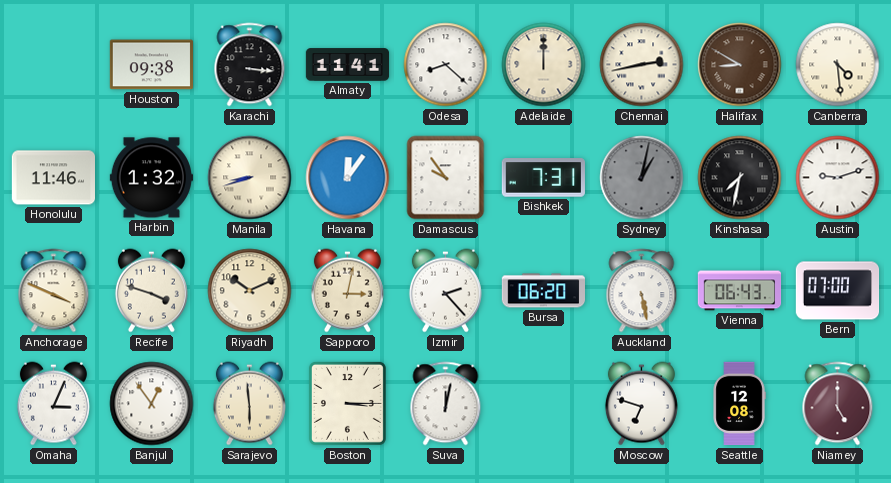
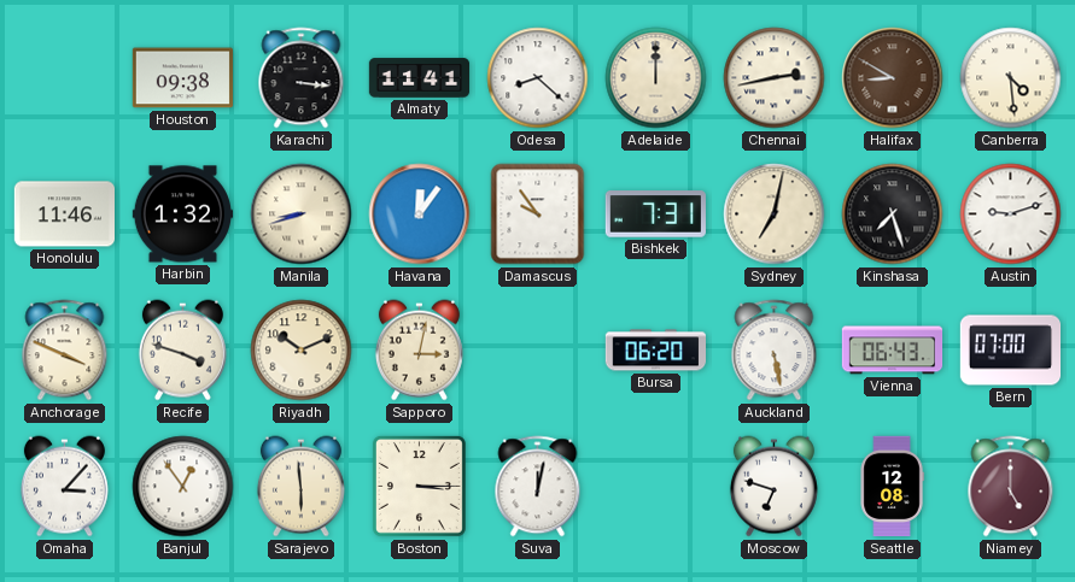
Sydney: 1:02 -> 7:02
Sydney dial: grey -> cream
Kinshasa: 7:32 -> 7:27
Izmir: 2:23 -> none
Omaha: 3:04 -> 3:07
